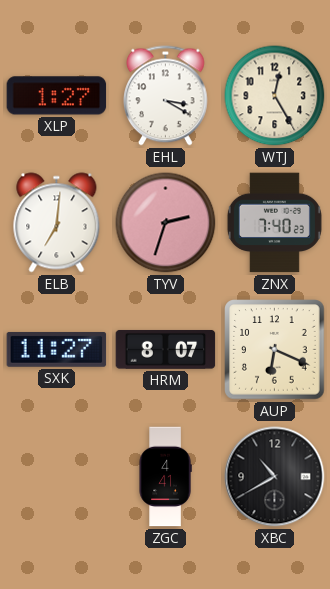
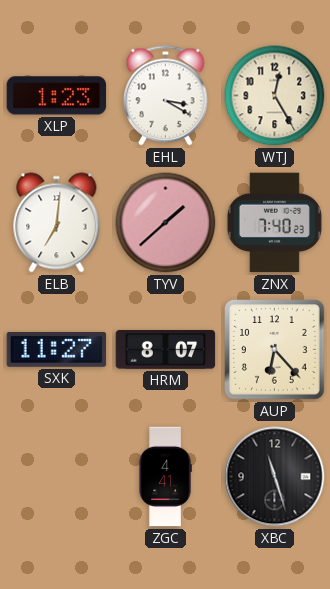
XLP: 1:27 -> 1:23
TYV: 2:33 -> 1:38
AUP: 6:19 -> 6:23
XBC: 10:40 -> 11:27
